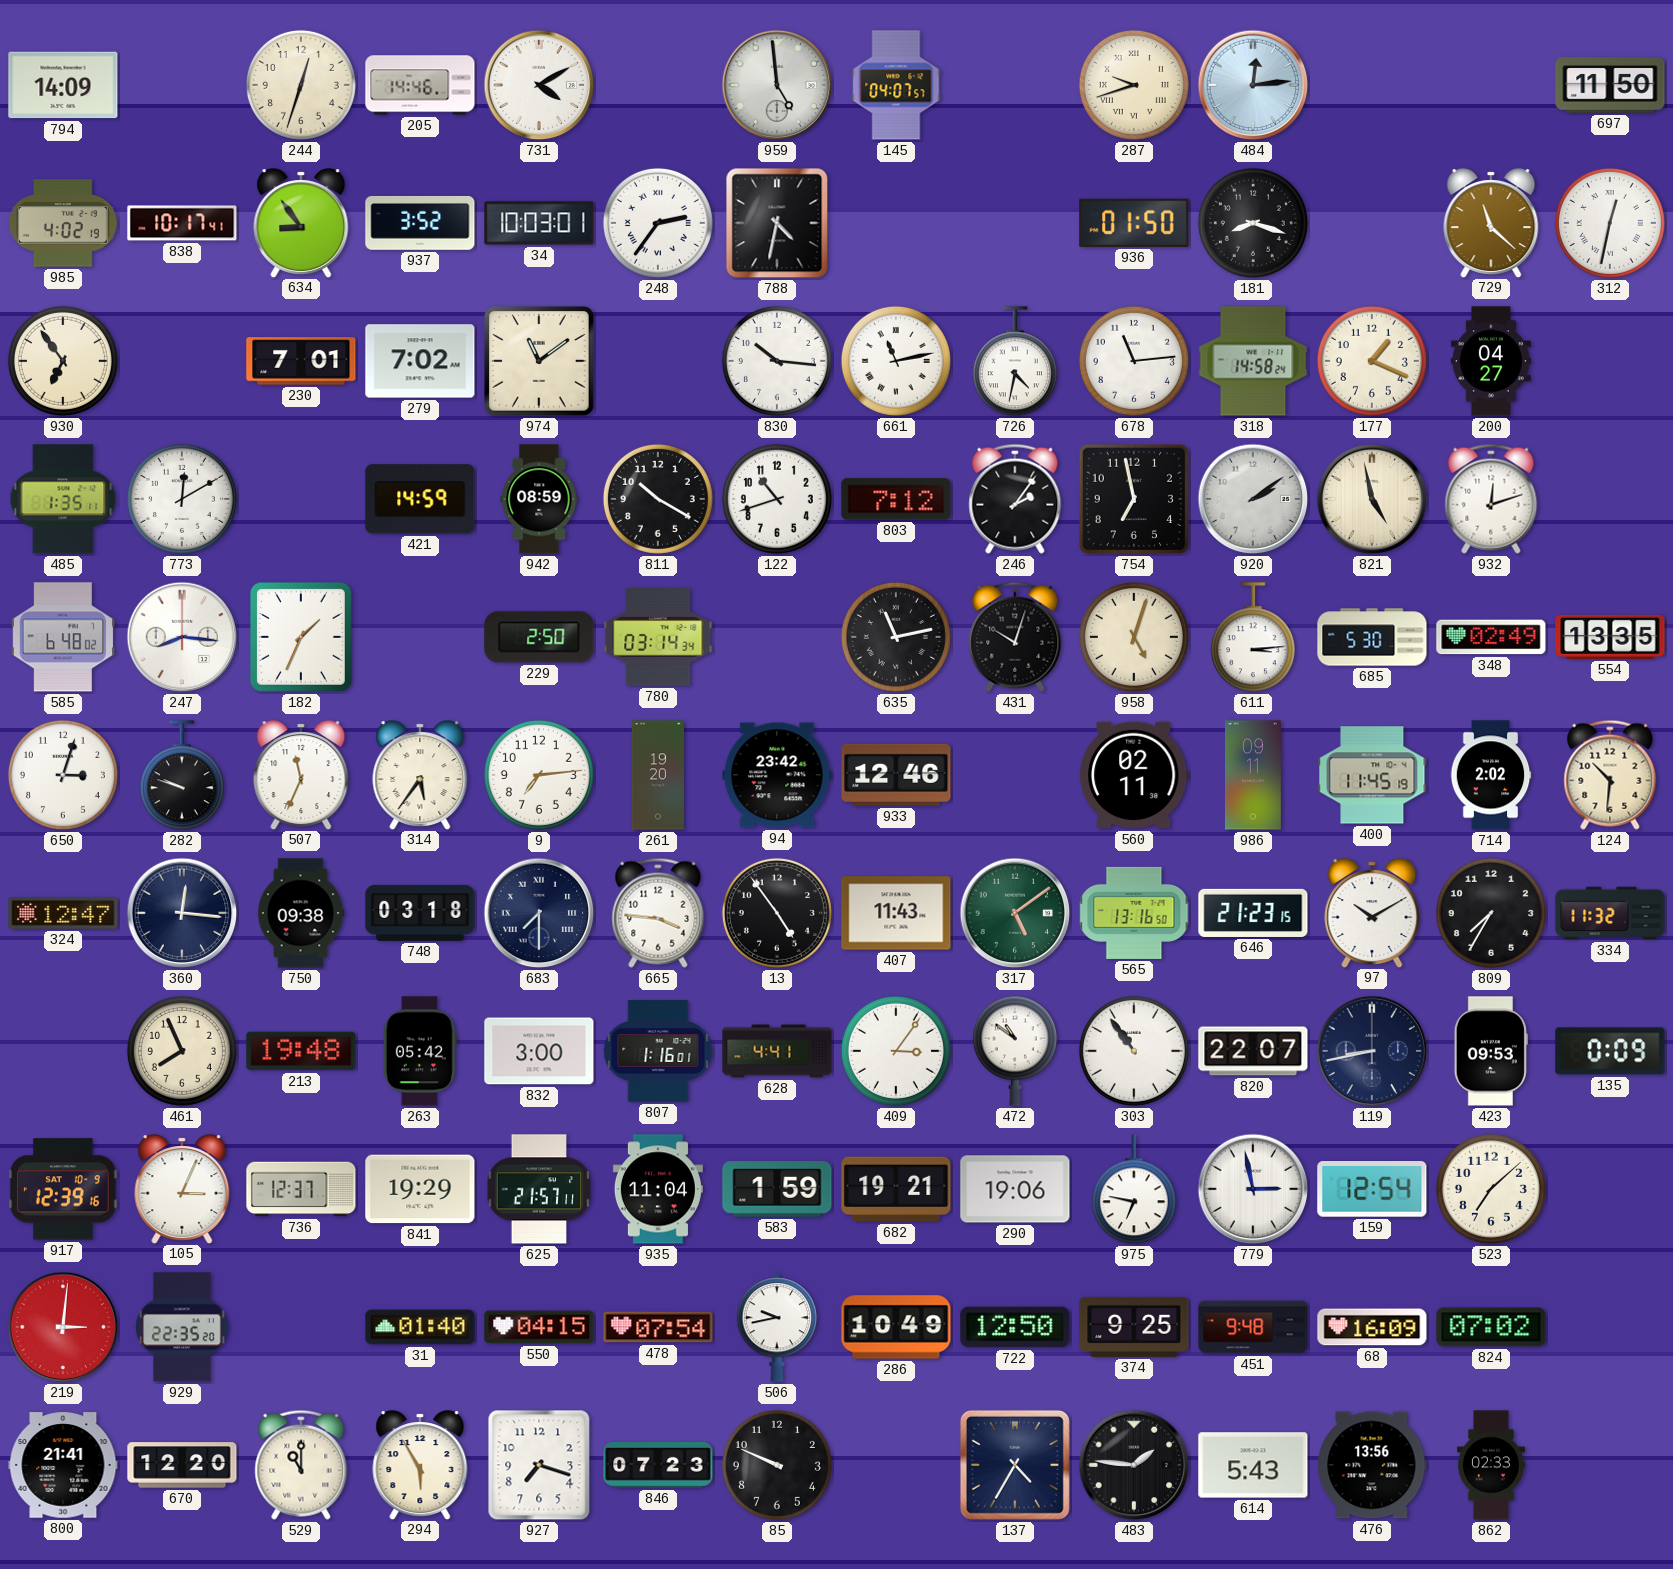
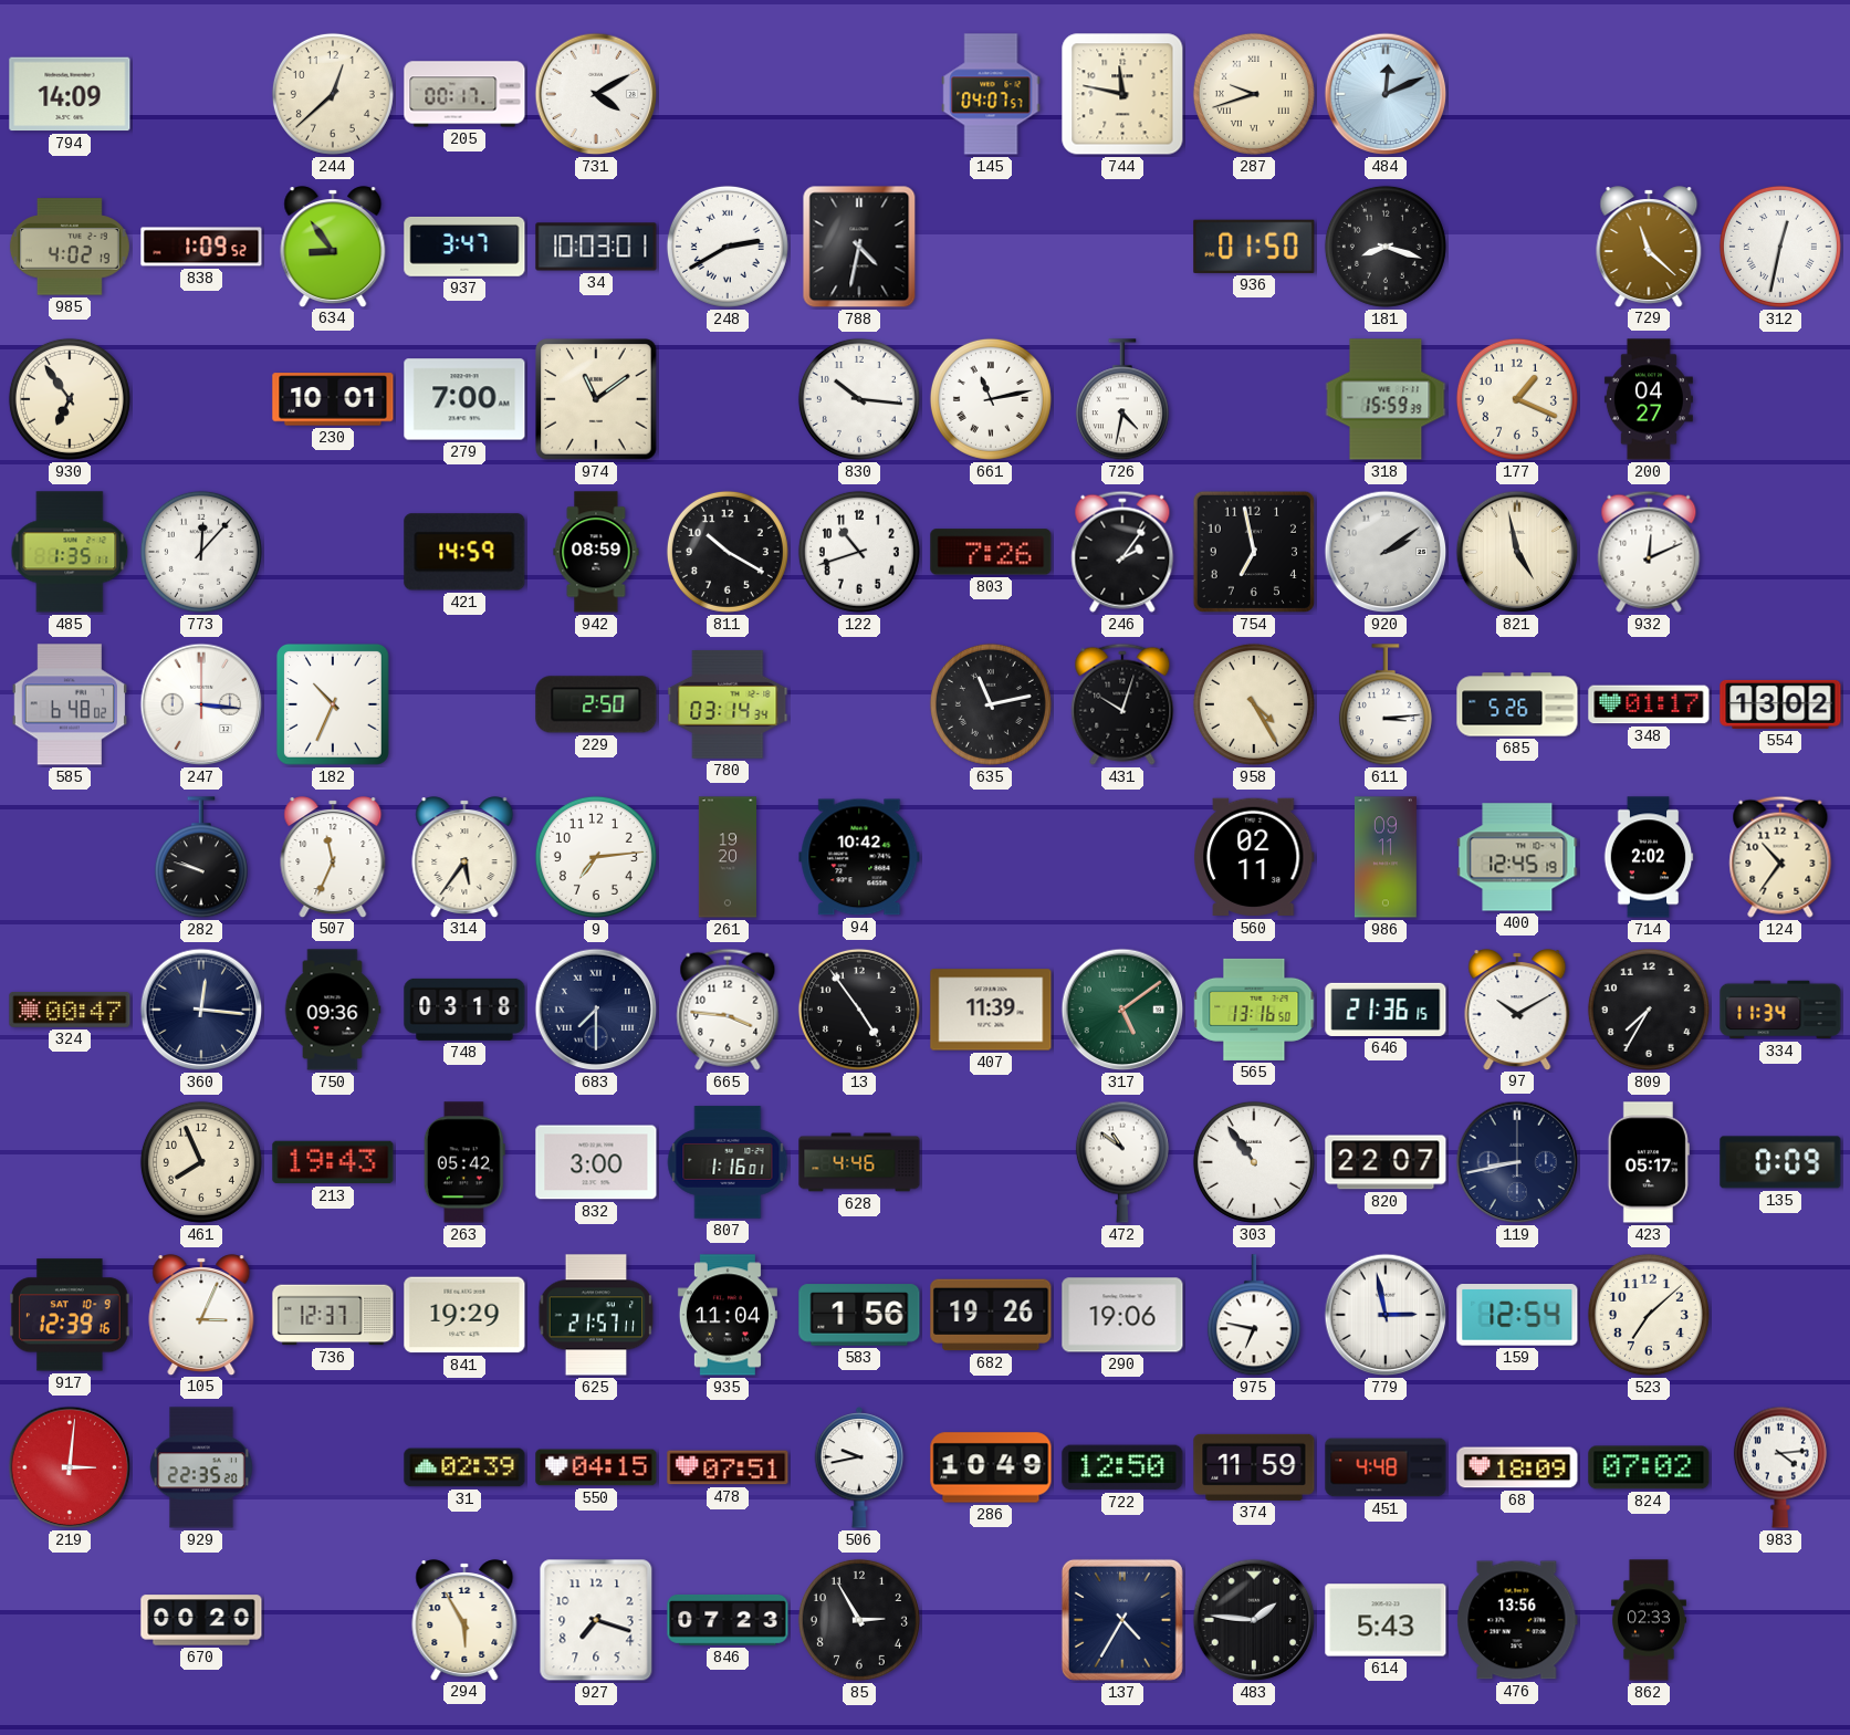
244: 12:33 -> 12:38
205: 14:46 -> 00:17
959: 4:59 -> none
744: none -> 11:47
484: 12:14 -> 12:11
697: 11:50 -> none
838: 10:17 -> 1:09
937: 3:52 -> 3:47
248: 2:36 -> 2:40
230: 7:01 -> 10:01
279: 7:02 -> 7:00
678: 11:14 -> none
318: 14:58 -> 15:59
773: 12:10 -> 12:07
803: 7:12 -> 7:26
932: 12:12 -> 12:11
247: 8:16 -> 3:16
182: 1:34 -> 10:34
958: 5:03 -> 4:25
685: 5:30 -> 5:26
348: 02:49 -> 01:17
554: 13:35 -> 13:02
650: 3:03 -> none
94: 23:42 -> 10:42
933: 12:46 -> none
400: 11:45 -> 12:45
124: 10:31 -> 10:36
324: 12:47 -> 00:47
750: 09:38 -> 09:36
407: 11:43 -> 11:39
646: 21:23 -> 21:36
334: 11:32 -> 11:34
213: 19:48 -> 19:43
628: 4:41 -> 4:46
409: 3:06 -> none
423: 09:53 -> 05:17
583: 1:59 -> 1:56
682: 19:21 -> 19:26
31: 01:40 -> 02:39
478: 07:54 -> 07:51
374: 9:25 -> 11:59
451: 9:48 -> 4:48
68: 16:09 -> 18:09
983: none -> 4:14
800: 21:41 -> none
670: 12:20 -> 00:20
529: 11:00 -> none
85: 9:49 -> 2:55
